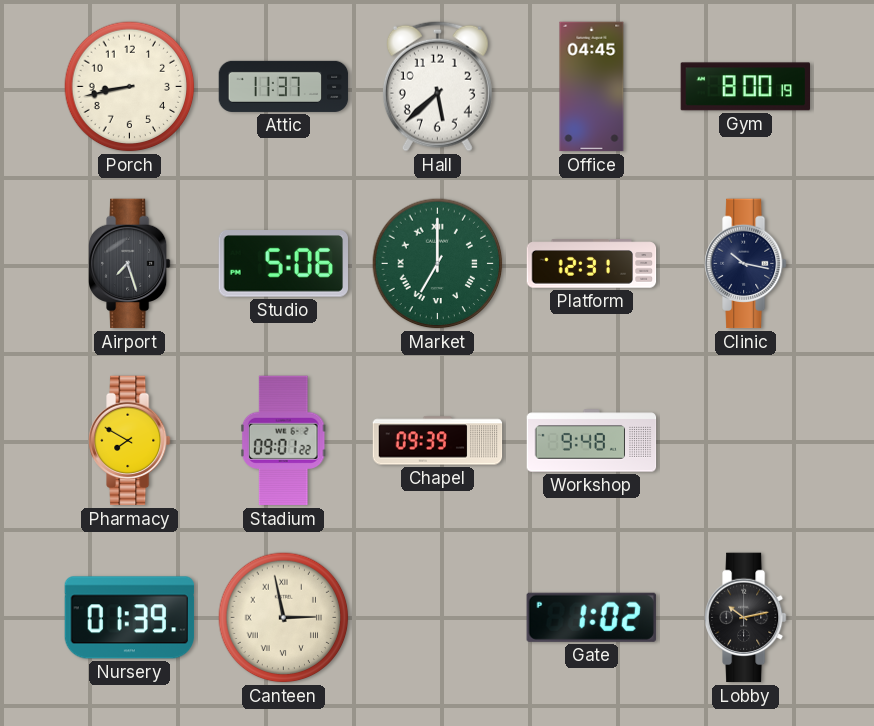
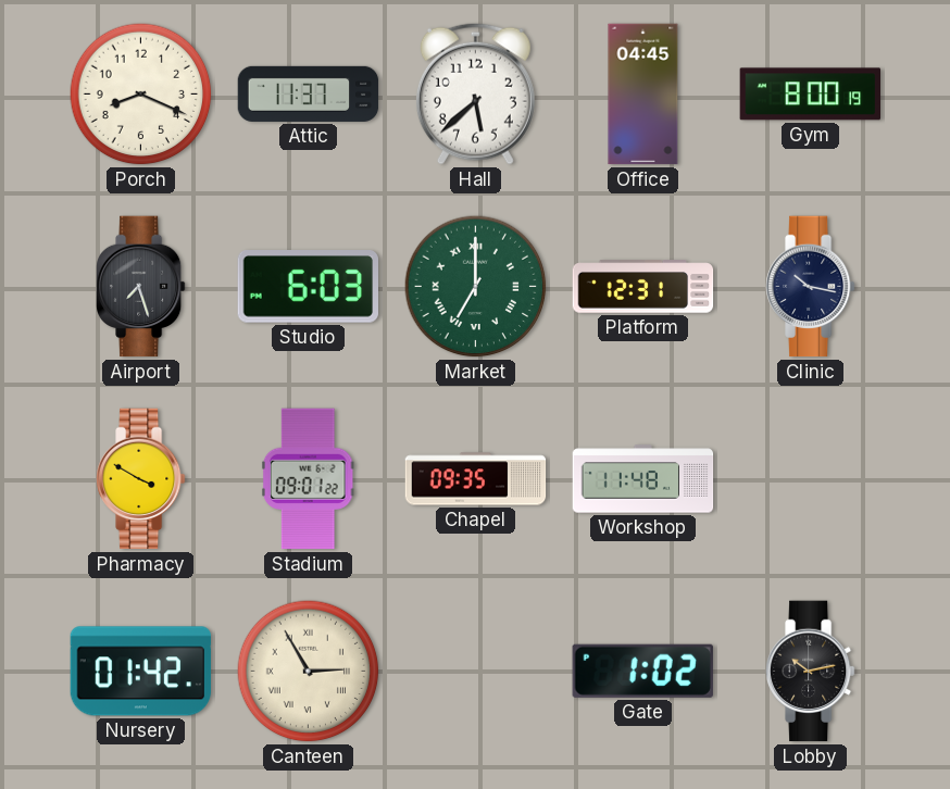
Porch: 8:43 -> 8:19
Studio: 5:06 -> 6:03
Pharmacy: 7:50 -> 3:50
Chapel: 09:39 -> 09:35
Workshop: 9:48 -> 11:48
Nursery: 01:39 -> 01:42
Canteen: 2:58 -> 2:55
